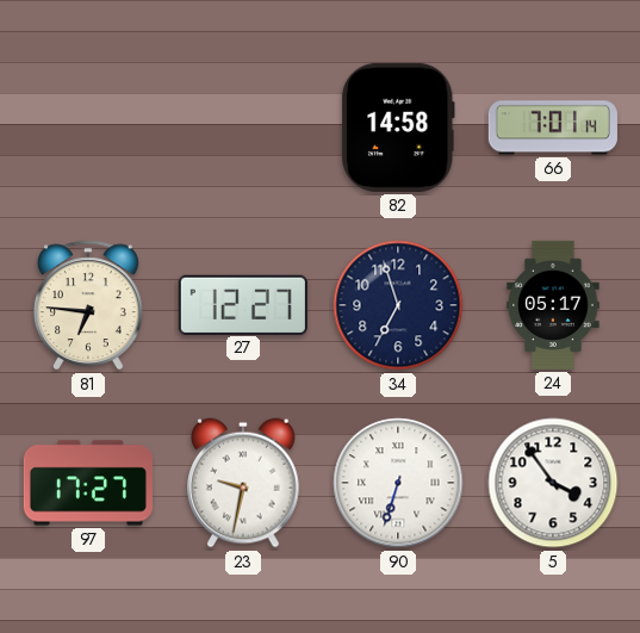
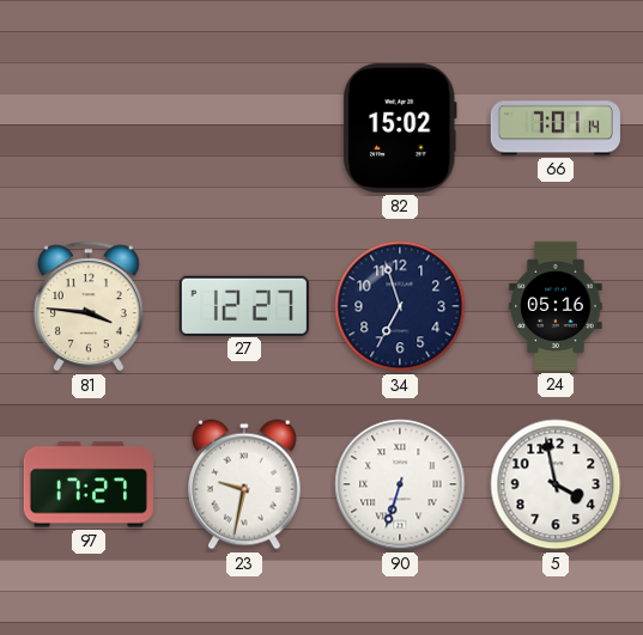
82: 14:58 -> 15:02
81: 6:46 -> 3:46
24: 05:17 -> 05:16
5: 3:54 -> 3:58
